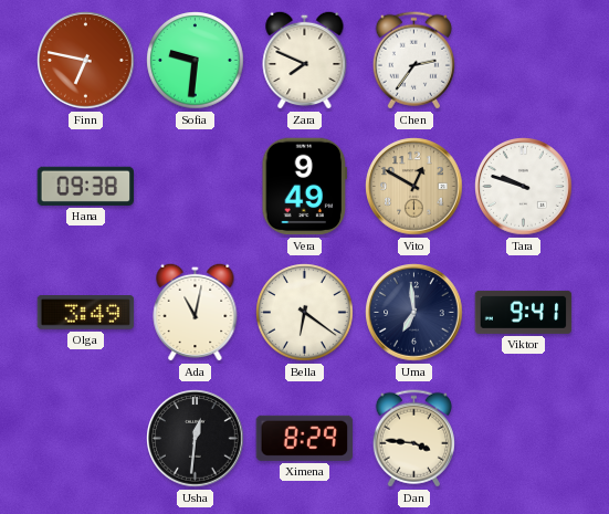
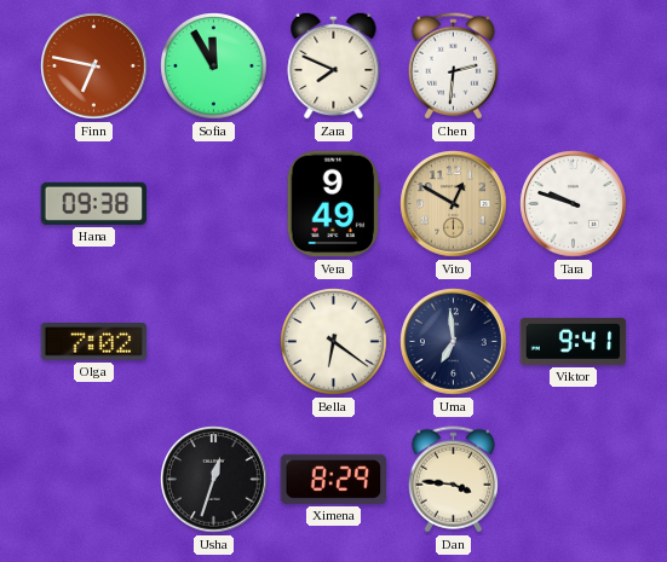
Sofia: 9:31 -> 11:55
Chen: 2:36 -> 2:31
Olga: 3:49 -> 7:02
Ada: 11:02 -> none
Usha: 12:31 -> 12:33
